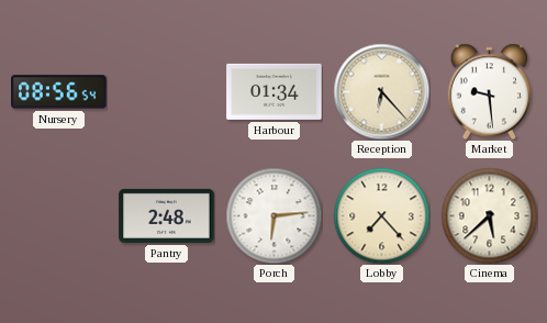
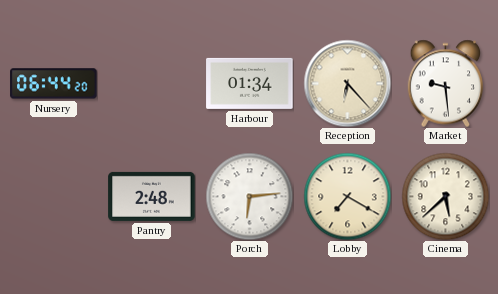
Nursery: 08:56 -> 06:44
Lobby: 7:23 -> 7:20
